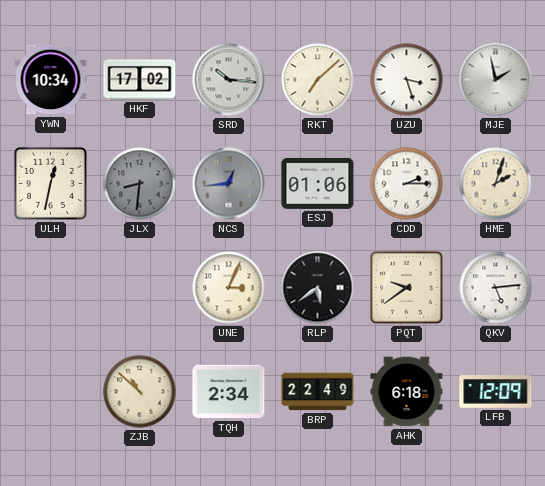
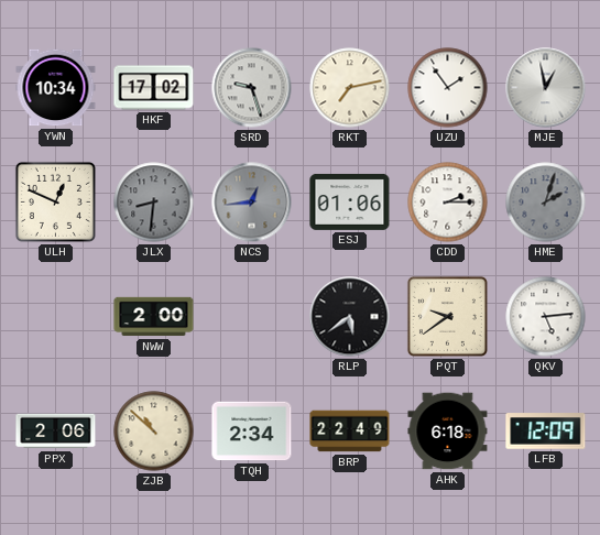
SRD: 10:16 -> 9:27
RKT: 7:08 -> 7:13
UZU: 3:27 -> 1:54
MJE: 1:58 -> 12:58
ULH: 12:32 -> 12:49
HME dial: cream -> grey
NWW: none -> 2:00
UNE: 3:04 -> none
PPX: none -> 2:06
